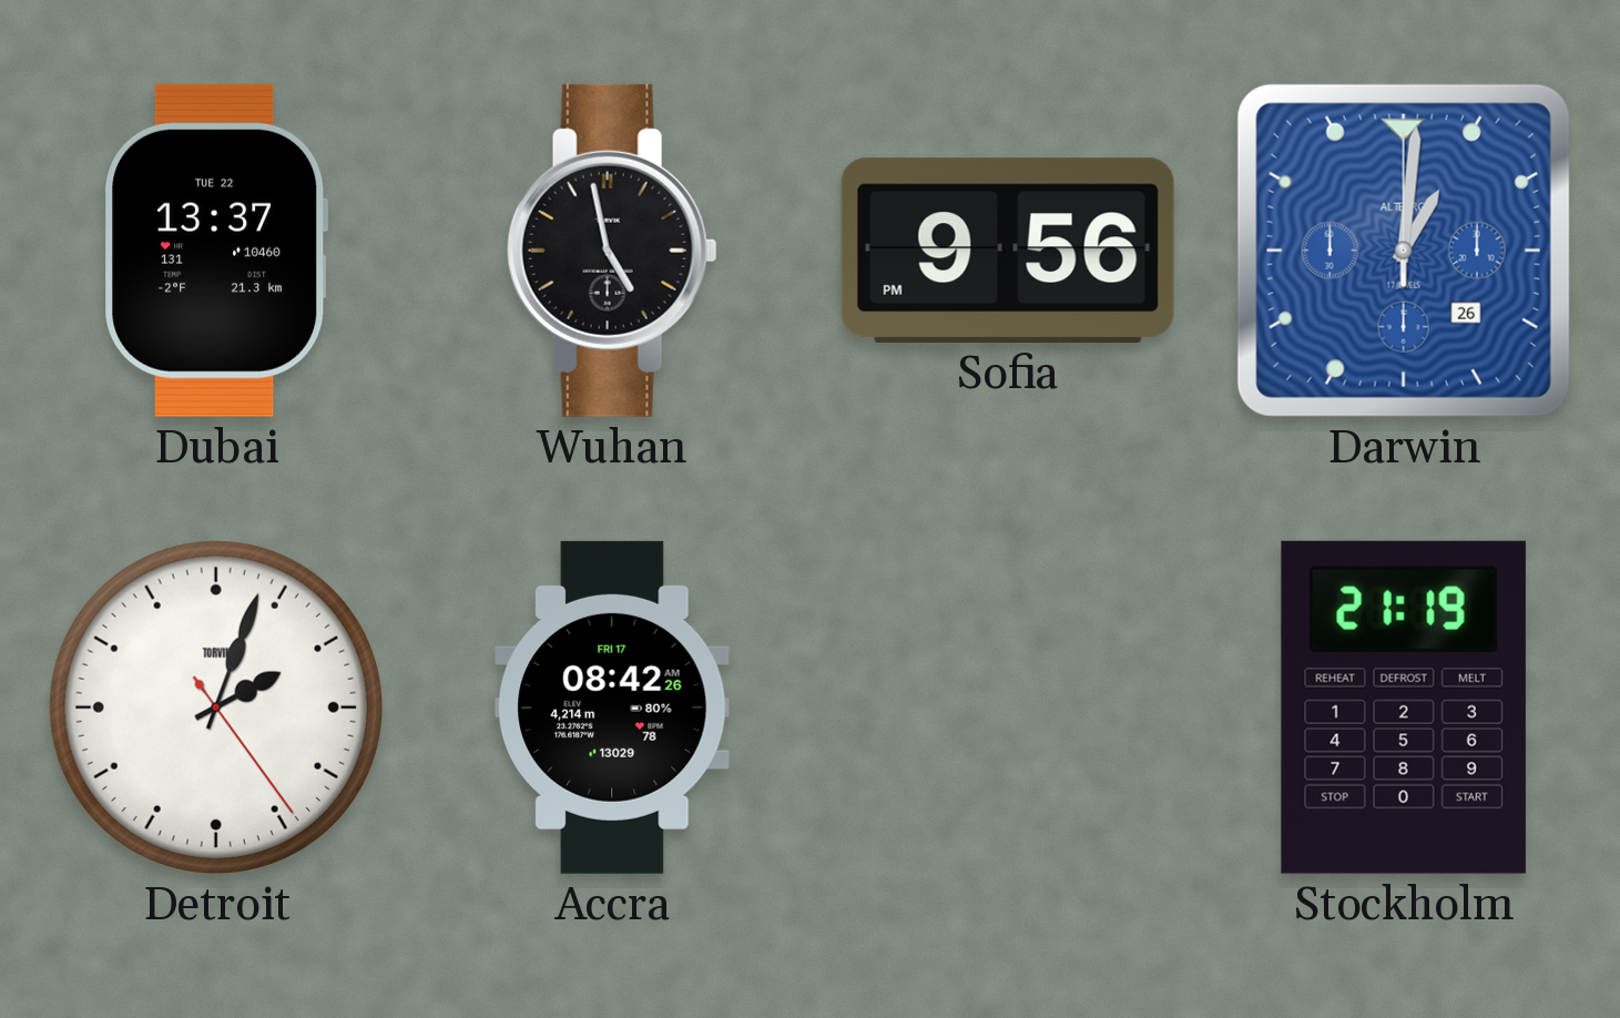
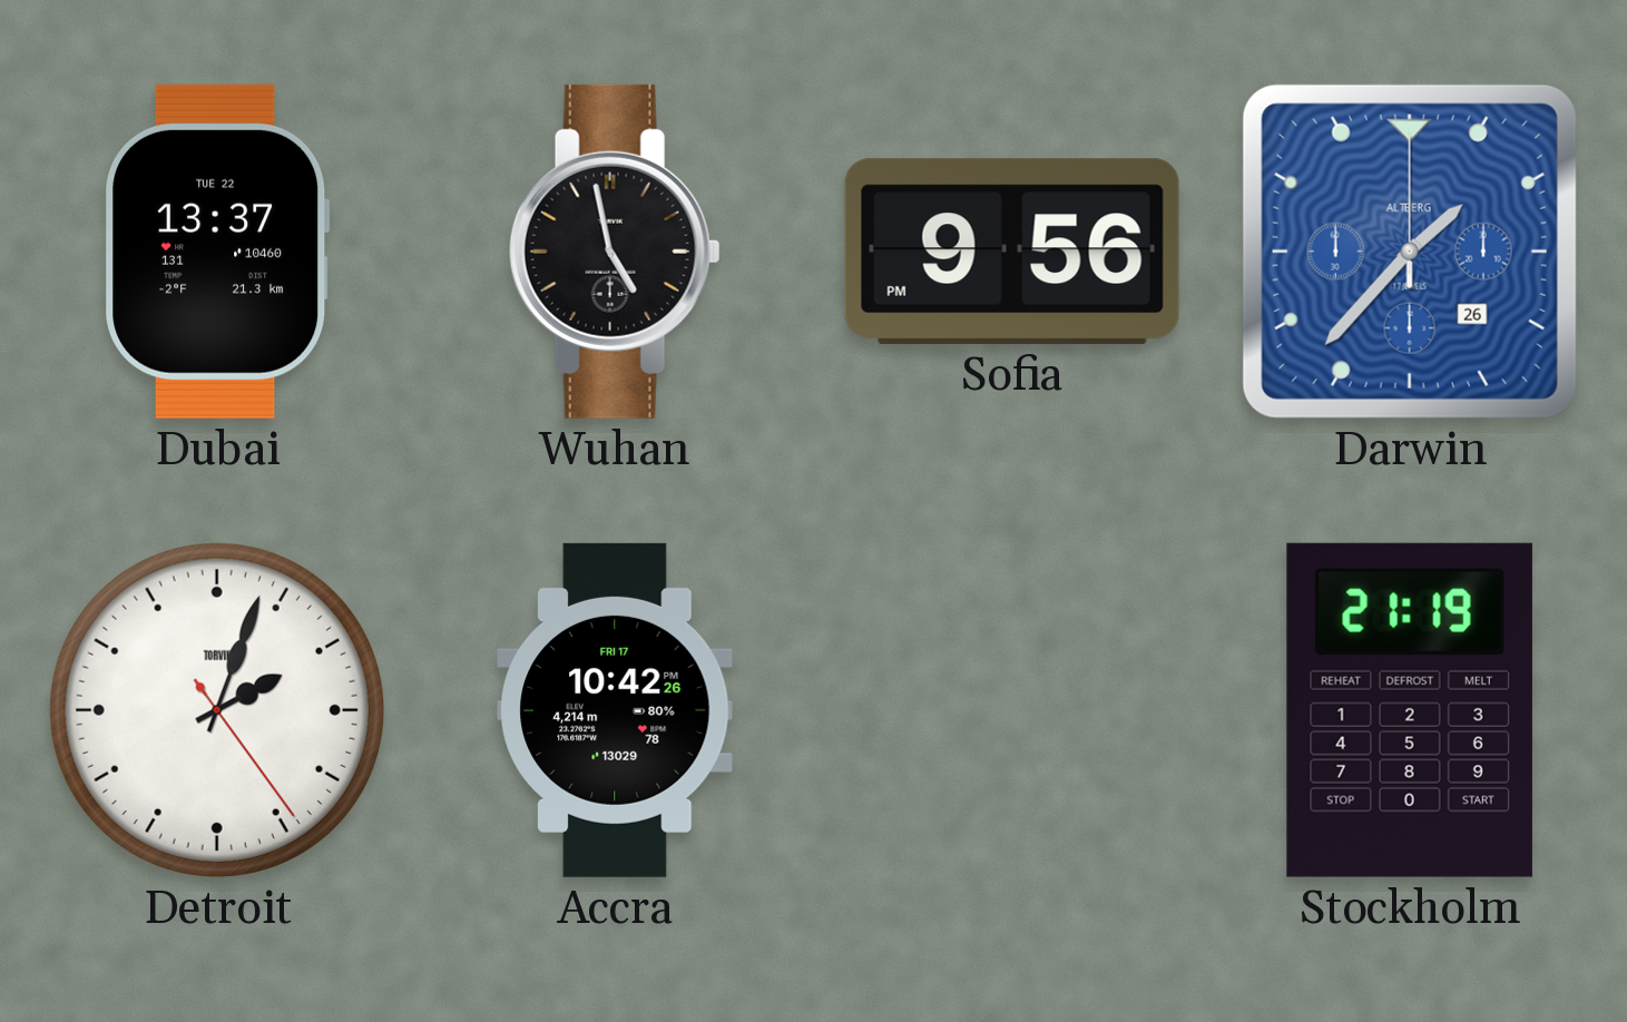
Darwin: 1:01 -> 1:37
Accra: 08:42 -> 10:42
